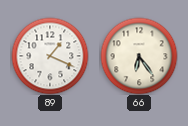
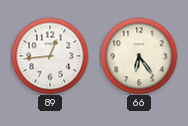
89: 1:19 -> 12:44
